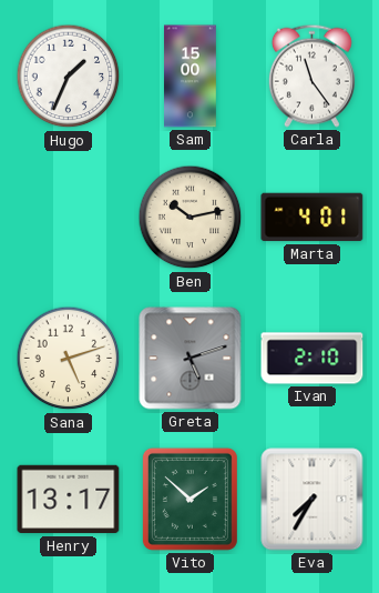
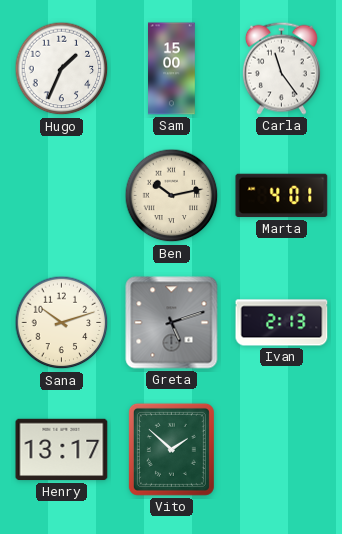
Sana: 5:12 -> 10:12
Ivan: 2:10 -> 2:13
Eva: 7:35 -> none
